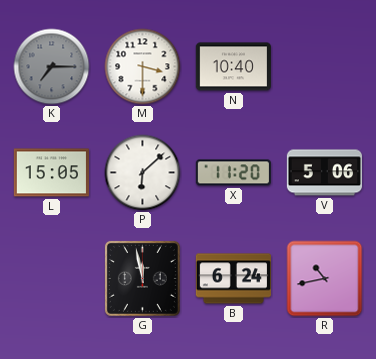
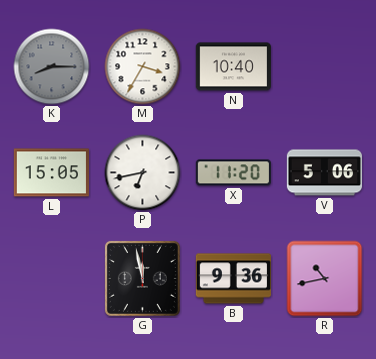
K: 7:15 -> 8:15
M: 3:30 -> 3:35
P: 6:08 -> 6:43
B: 6:24 -> 9:36
